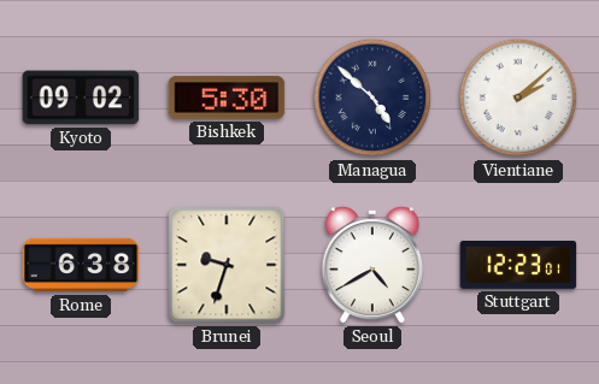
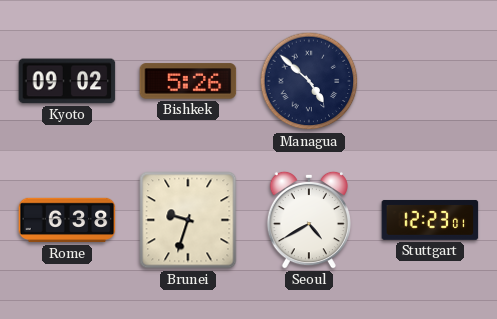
Bishkek: 5:30 -> 5:26
Vientiane: 2:08 -> none
